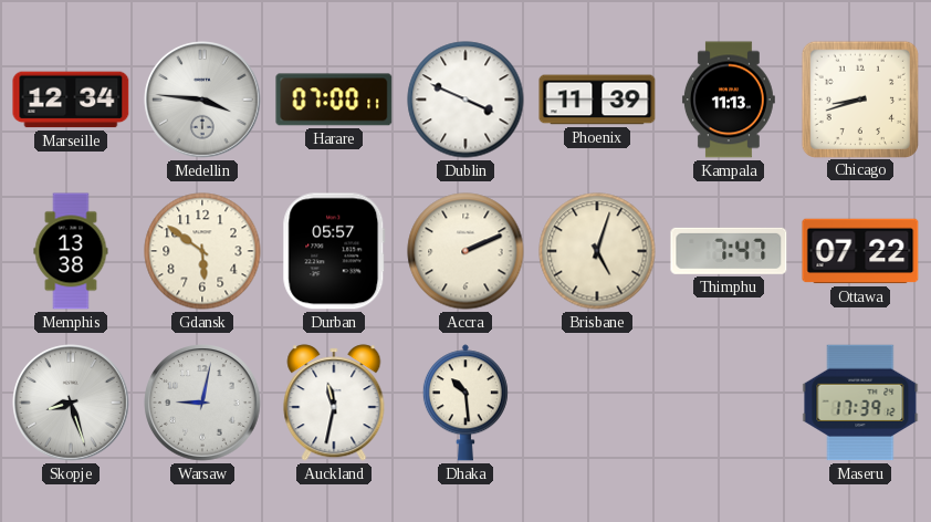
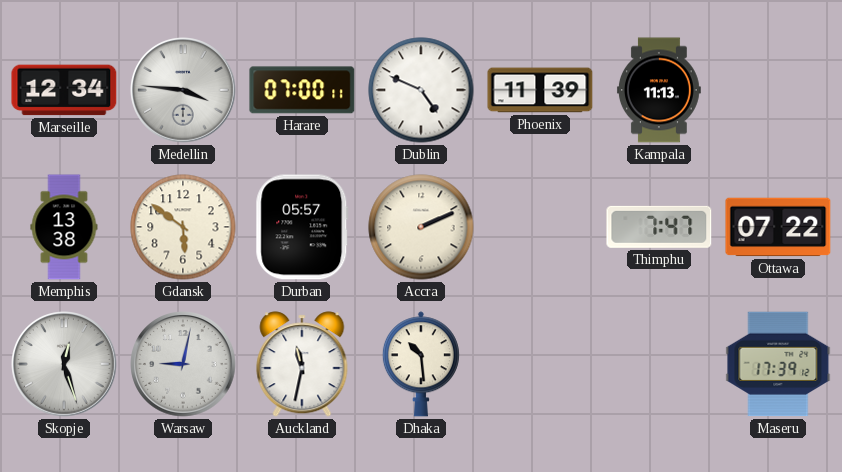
Dublin: 3:49 -> 4:49
Chicago: 8:42 -> none
Brisbane: 5:03 -> none
Skopje: 8:27 -> 12:27
